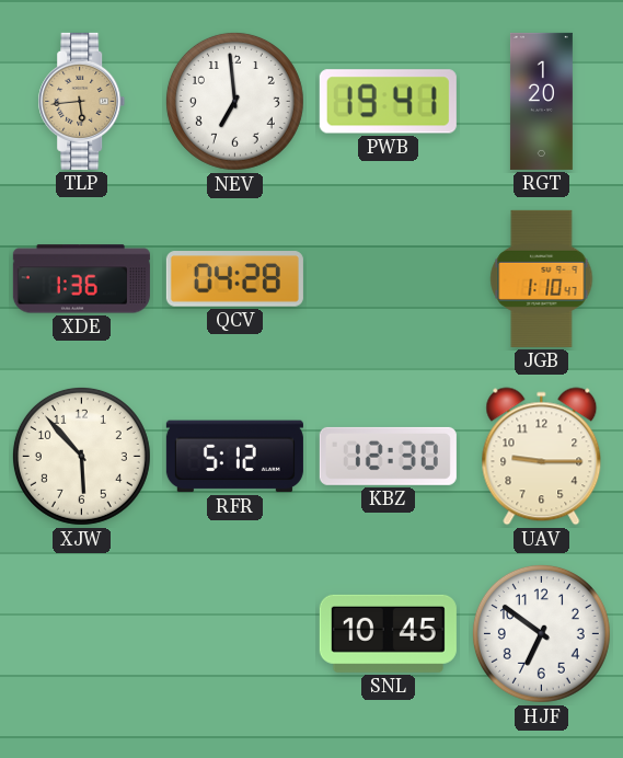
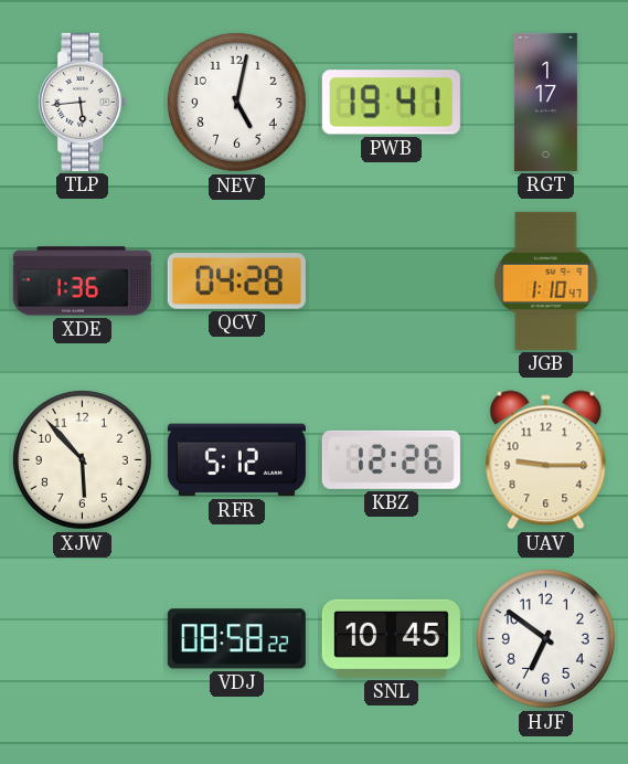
TLP dial: champagne -> white
NEV: 6:59 -> 5:02
RGT: 1:20 -> 1:17
KBZ: 12:30 -> 12:26
VDJ: none -> 08:58
